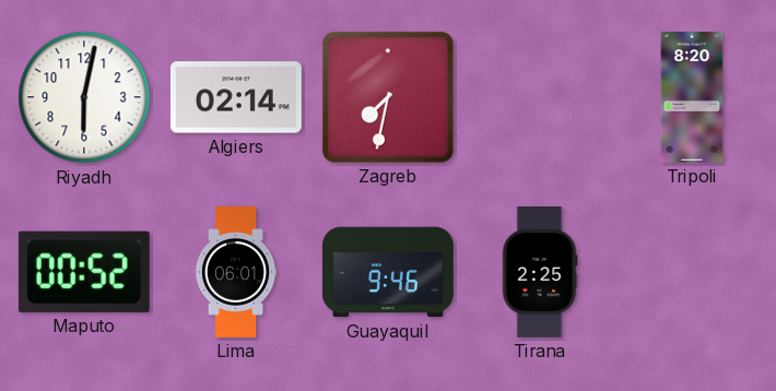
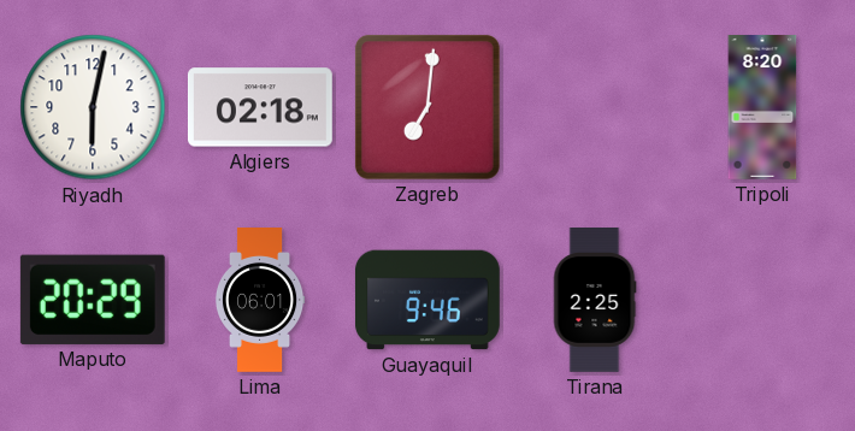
Algiers: 02:14 -> 02:18
Zagreb: 7:32 -> 7:01
Maputo: 00:52 -> 20:29
